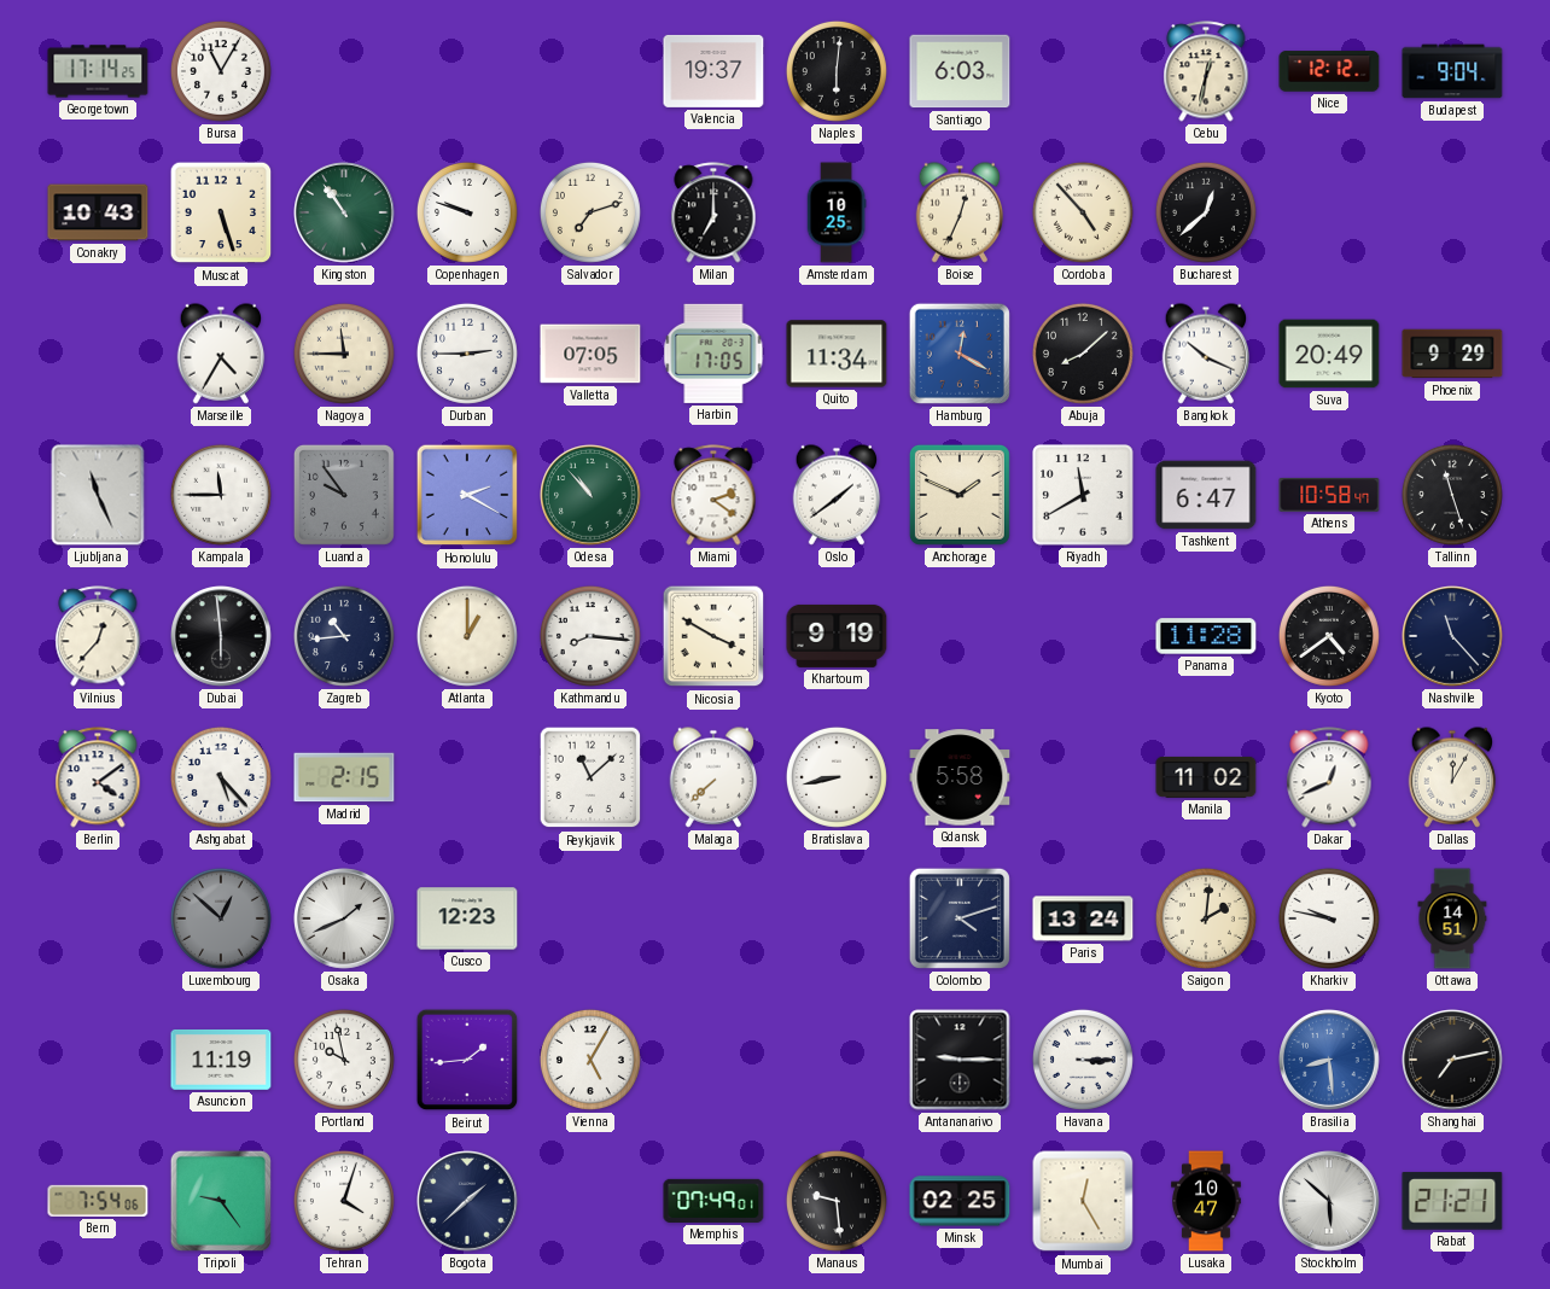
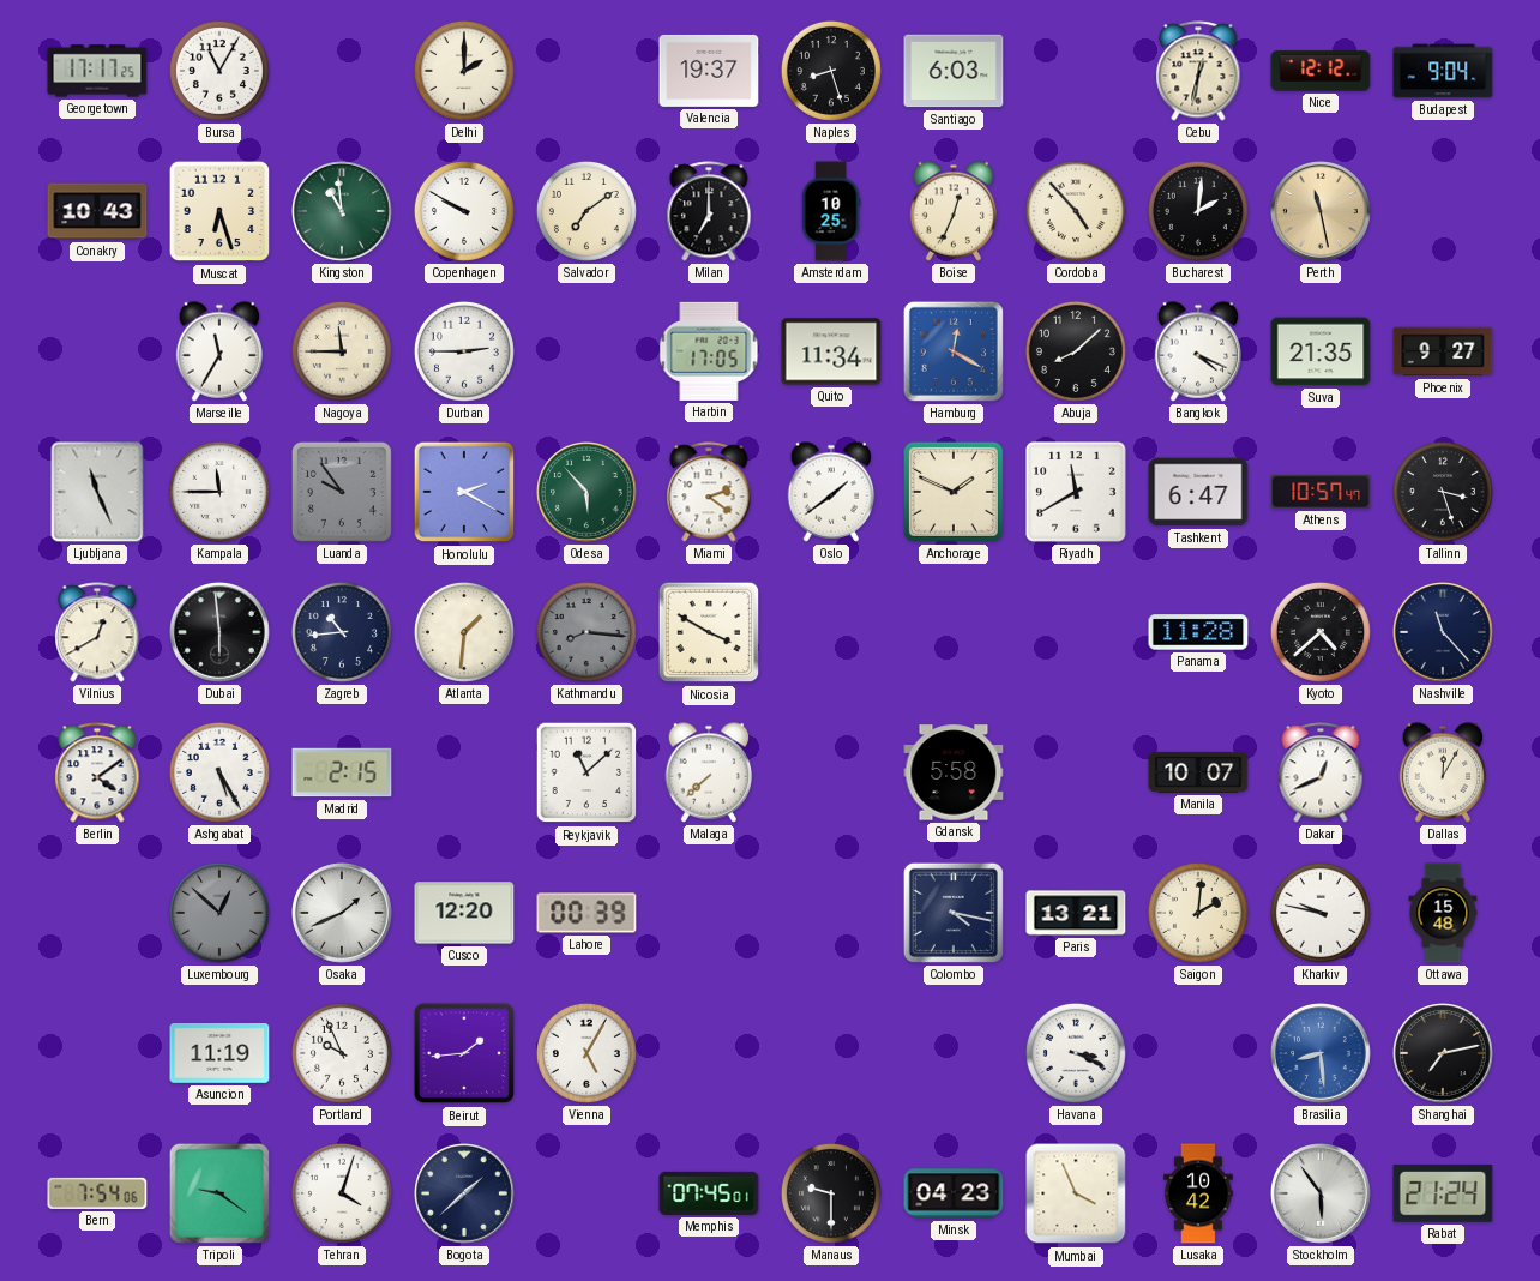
Georgetown: 17:14 -> 17:17
Delhi: none -> 2:00
Naples: 6:01 -> 8:27
Muscat: 5:27 -> 6:27
Kingston: 10:54 -> 10:59
Copenhagen: 9:48 -> 9:50
Salvador: 7:12 -> 7:09
Bucharest: 12:38 -> 2:01
Perth: none -> 11:28
Marseille: 4:35 -> 11:35
Valletta: 07:05 -> none
Bangkok: 10:19 -> 4:19
Suva: 20:49 -> 21:35
Phoenix: 9:29 -> 9:27
Odesa: 10:53 -> 5:53
Athens: 10:58 -> 10:57
Tallinn: 11:27 -> 3:27
Vilnius: 12:37 -> 12:40
Atlanta: 1:00 -> 1:31
Kathmandu dial: white -> grey
Khartoum: 9:19 -> none
Kyoto: 4:39 -> 4:38
Ashgabat: 5:23 -> 5:25
Bratislava: 8:43 -> none
Manila: 11:02 -> 10:07
Cusco: 12:23 -> 12:20
Lahore: none -> 00:39
Colombo: 4:12 -> 4:17
Paris: 13:24 -> 13:21
Ottawa: 14:51 -> 15:48
Portland: 9:58 -> 9:56
Antananarivo: 9:15 -> none
Havana: 3:15 -> 3:19
Tripoli: 9:24 -> 9:21
Memphis: 07:49 -> 07:45
Manaus: 9:29 -> 9:30
Minsk: 02:25 -> 04:23
Mumbai: 12:25 -> 3:56
Lusaka: 10:47 -> 10:42
Stockholm: 5:52 -> 5:54
Rabat: 21:21 -> 21:24
